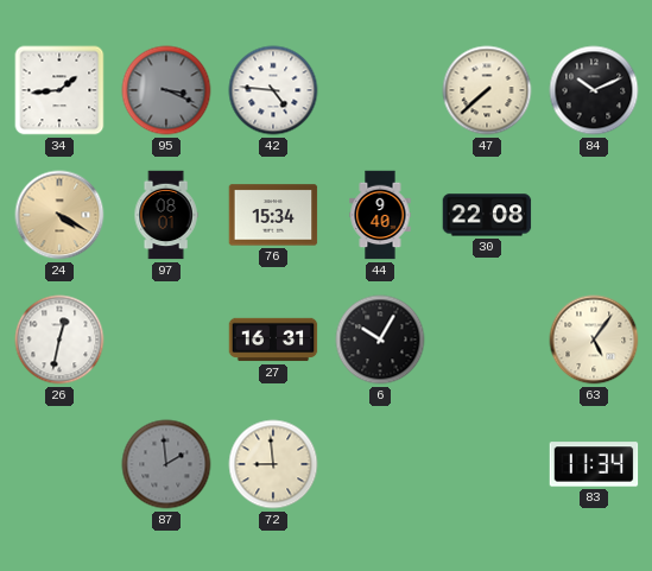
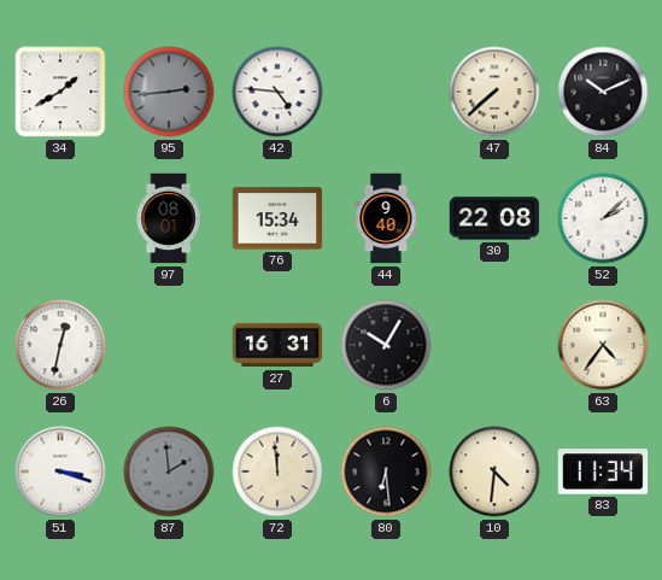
34: 1:44 -> 1:40
95: 3:19 -> 2:44
24: 4:20 -> none
52: none -> 2:08
63: 5:06 -> 4:36
51: none -> 3:18
72: 8:59 -> 11:59
80: none -> 6:29
10: none -> 4:31
